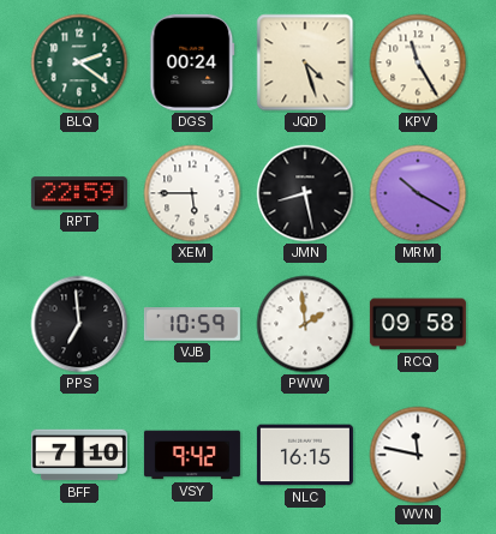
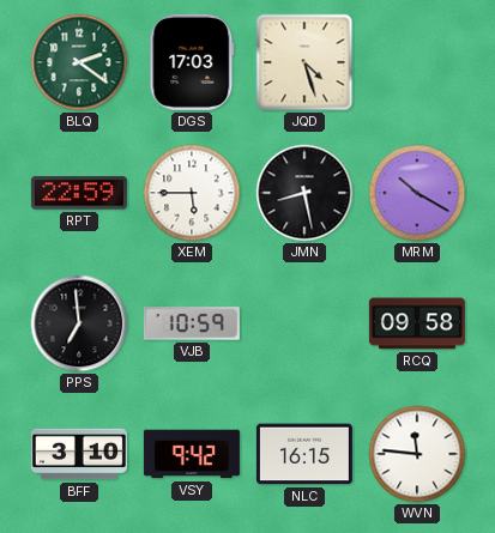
DGS: 00:24 -> 17:03
KPV: 11:25 -> none
PWW: 1:59 -> none
BFF: 7:10 -> 3:10
WVN: 11:47 -> 11:46
